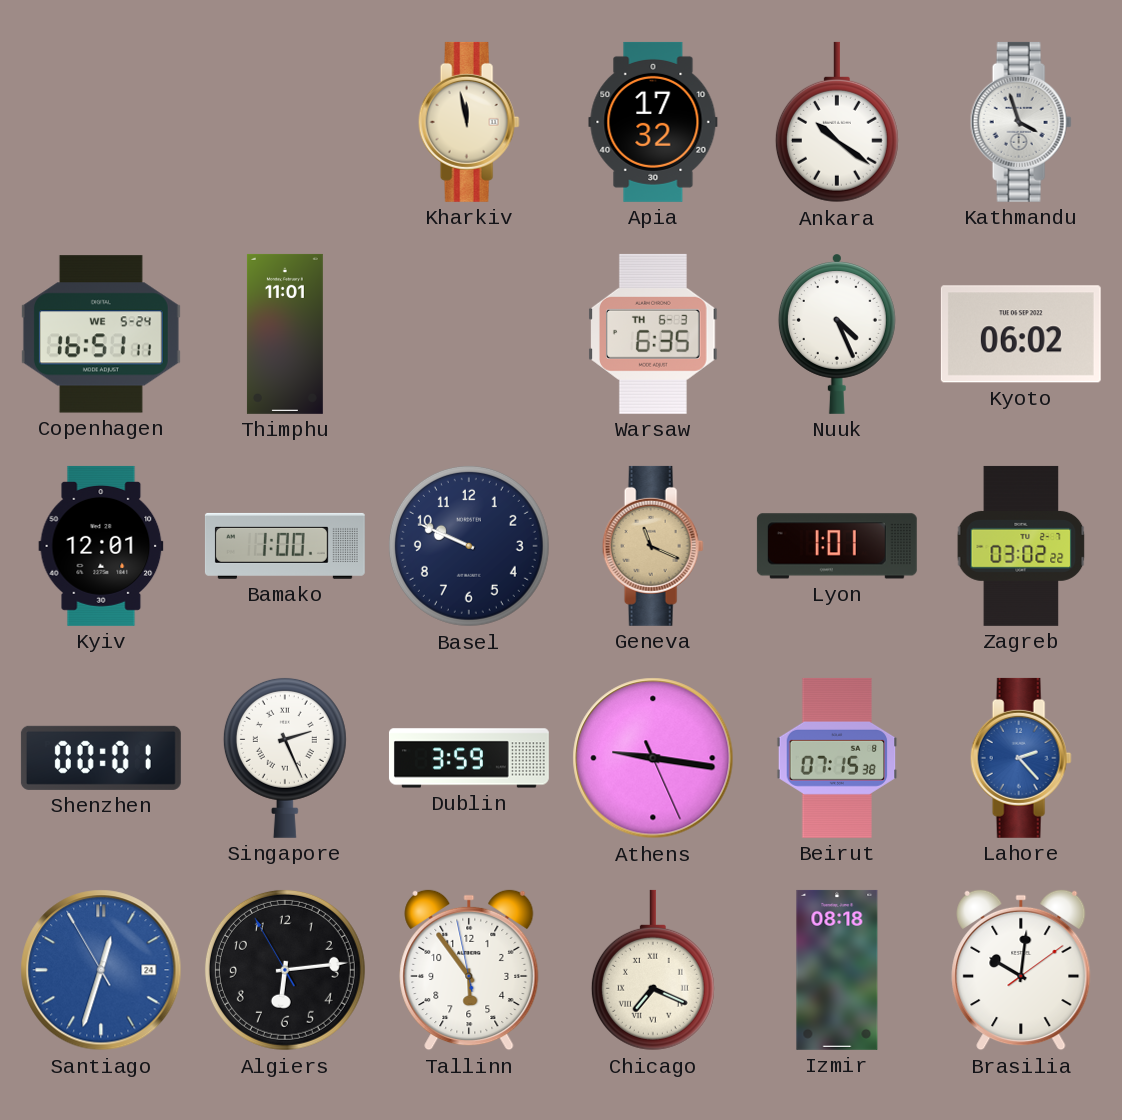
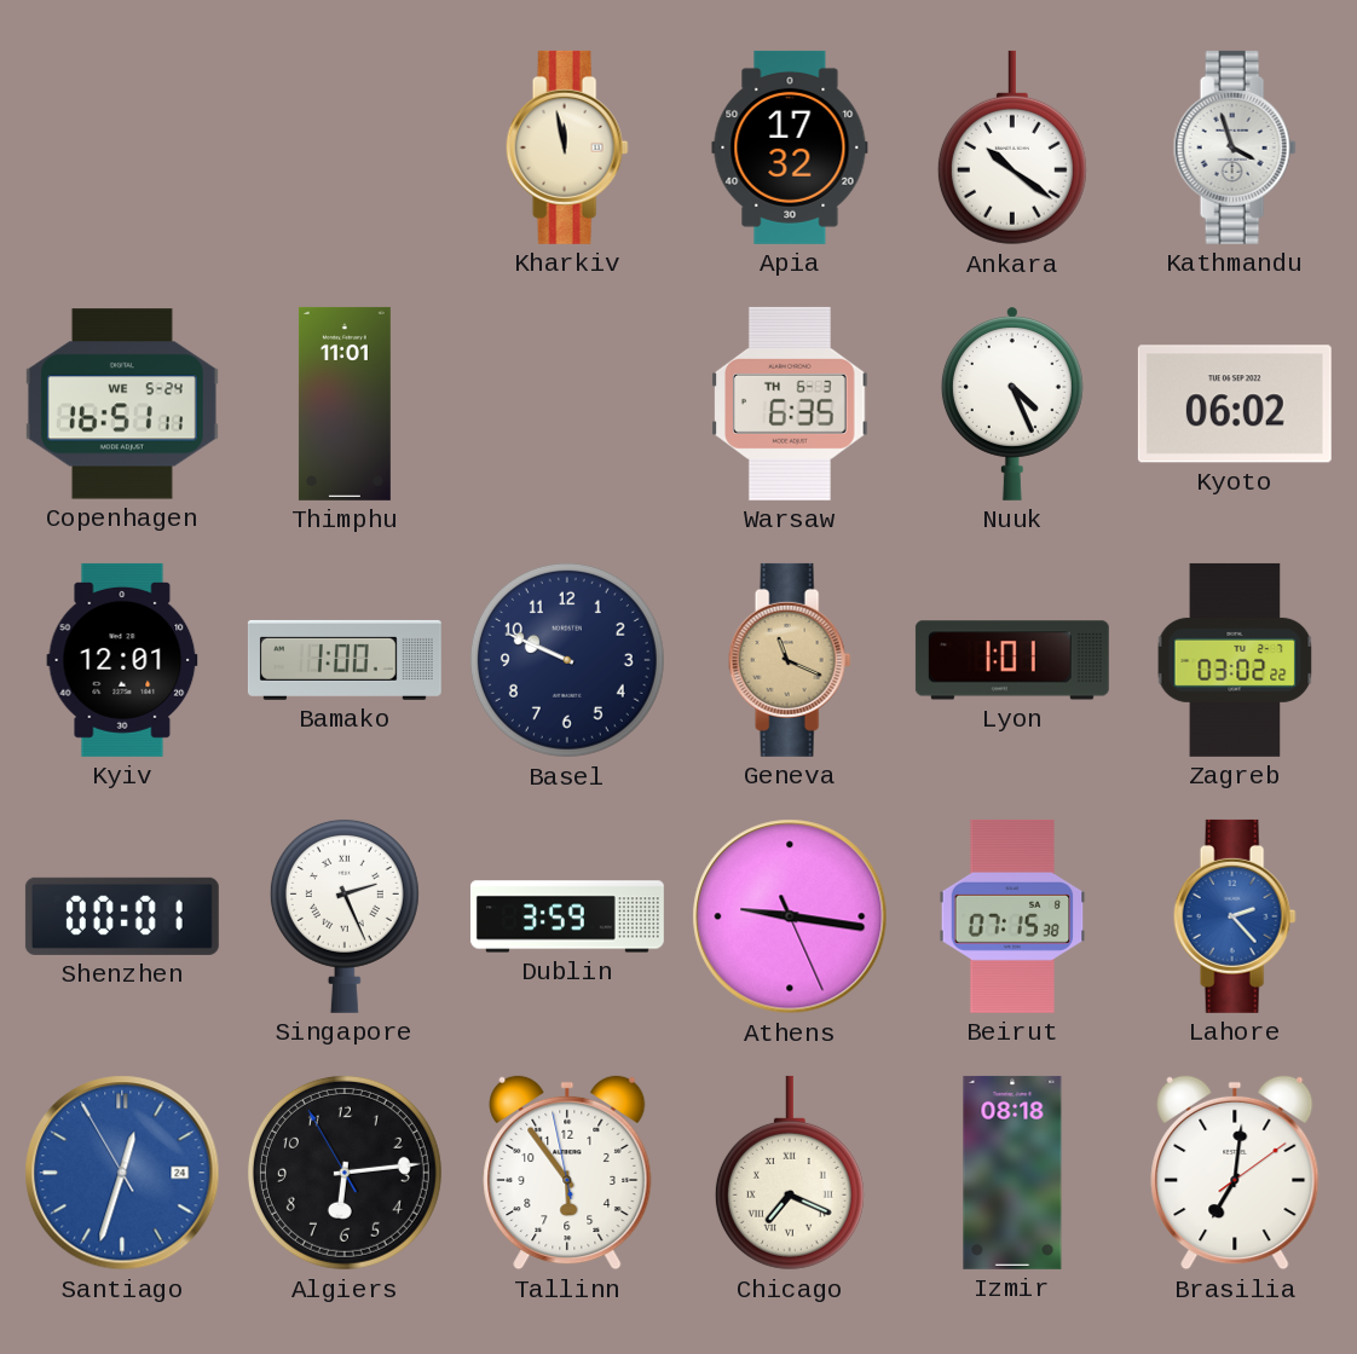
Brasilia: 10:01 -> 7:01
